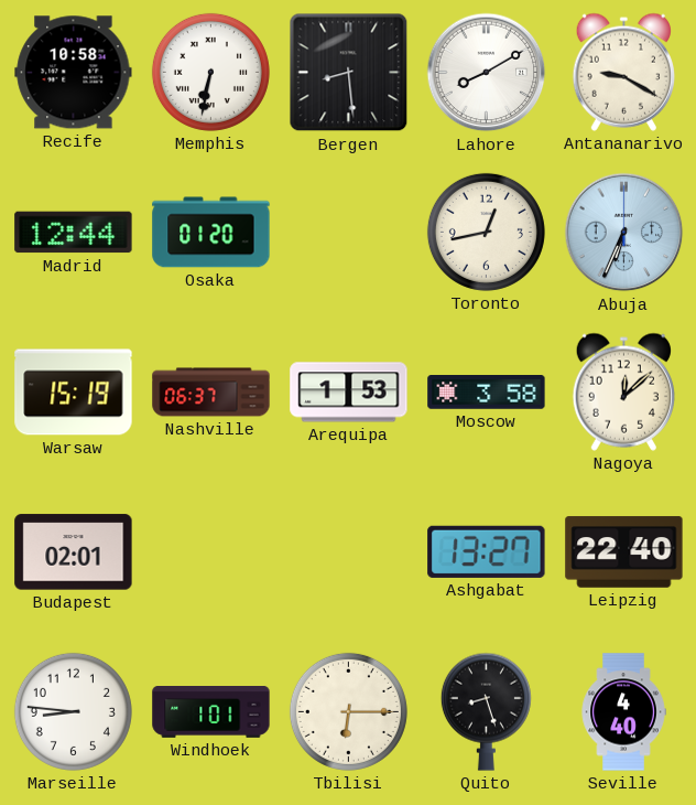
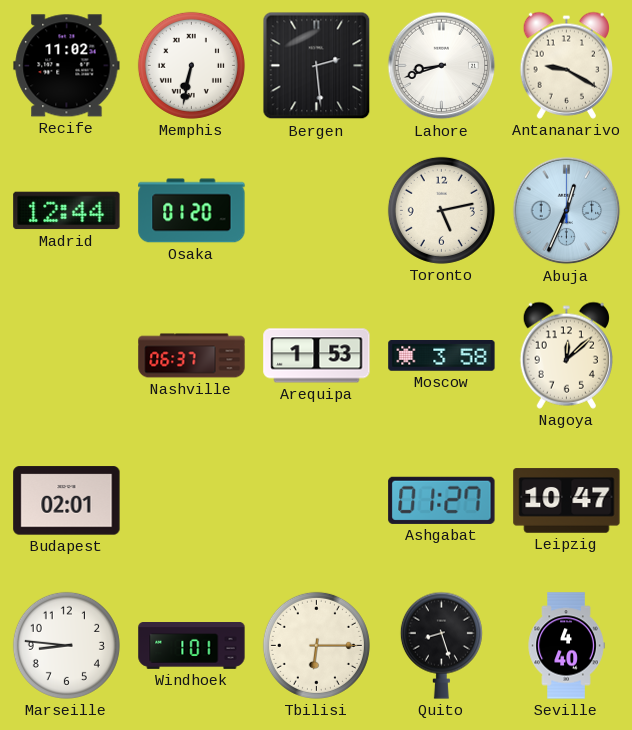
Recife: 10:58 -> 11:02
Bergen: 8:29 -> 2:29
Lahore: 8:10 -> 8:42
Toronto: 12:43 -> 5:13
Abuja: 6:34 -> 12:34
Warsaw: 15:19 -> none
Ashgabat: 13:27 -> 01:27
Leipzig: 22:40 -> 10:47
